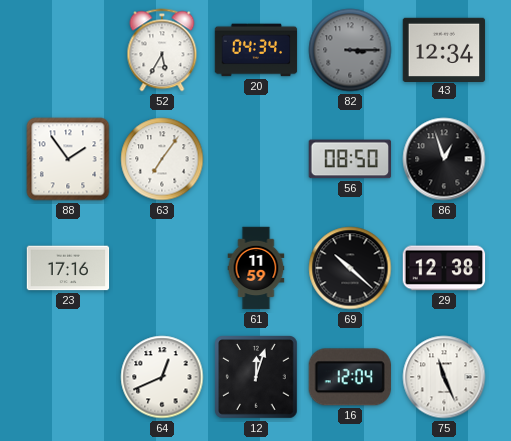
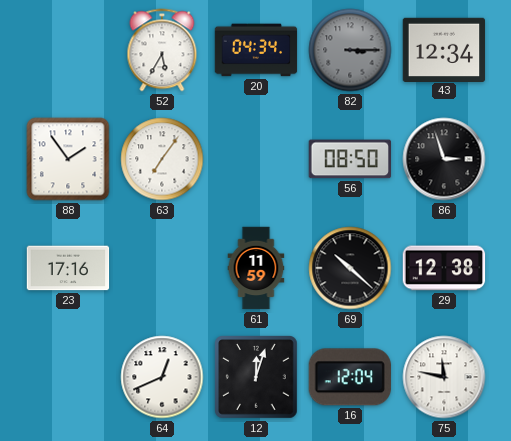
86: 12:57 -> 2:57
75: 11:26 -> 11:47
